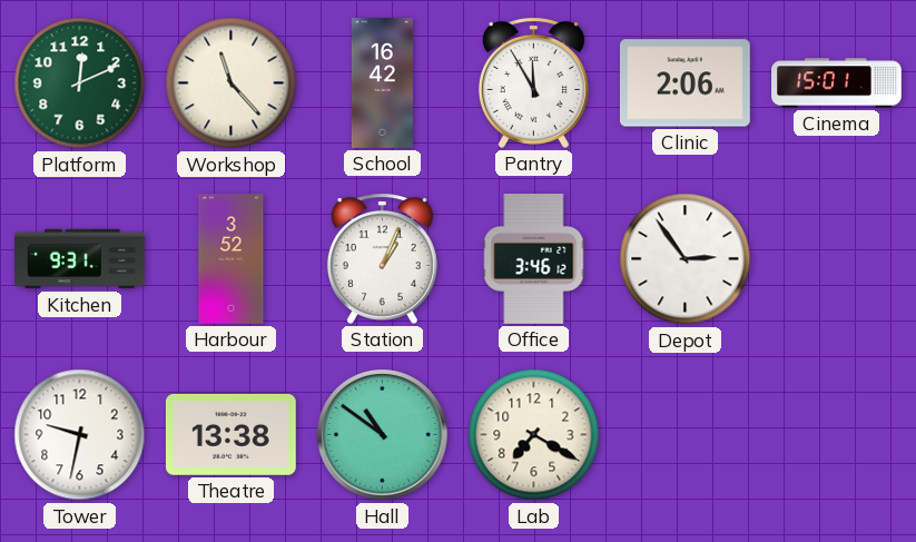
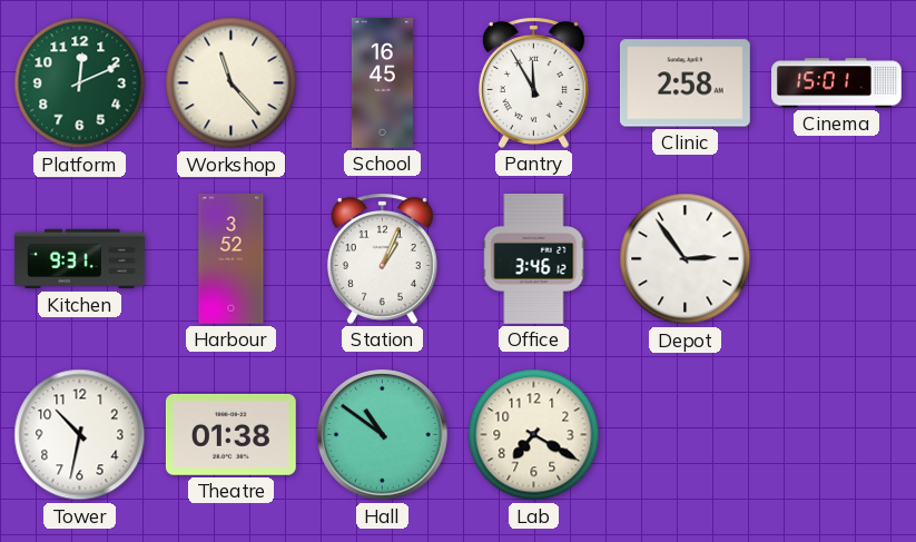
School: 16:42 -> 16:45
Clinic: 2:06 -> 2:58
Tower: 9:32 -> 10:32
Theatre: 13:38 -> 01:38
